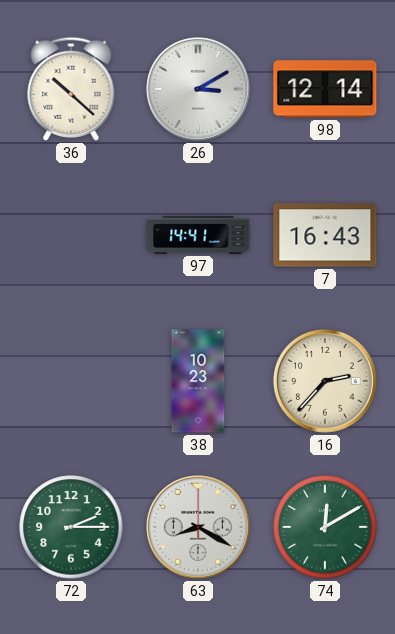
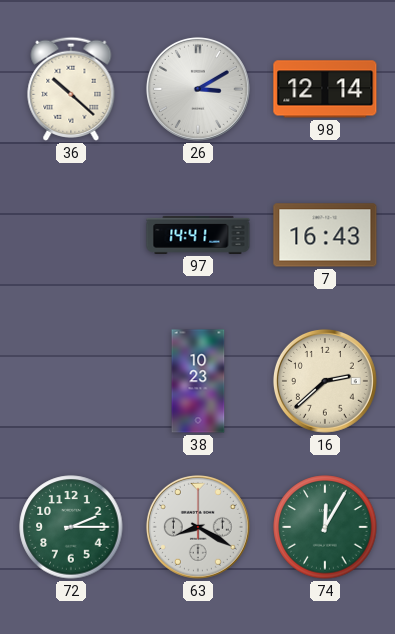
16: 2:37 -> 2:38
74: 12:10 -> 12:05
